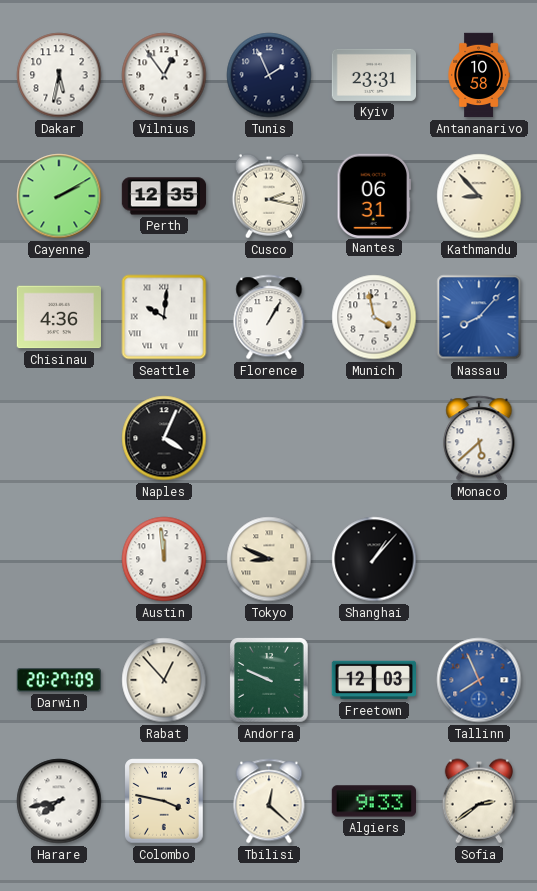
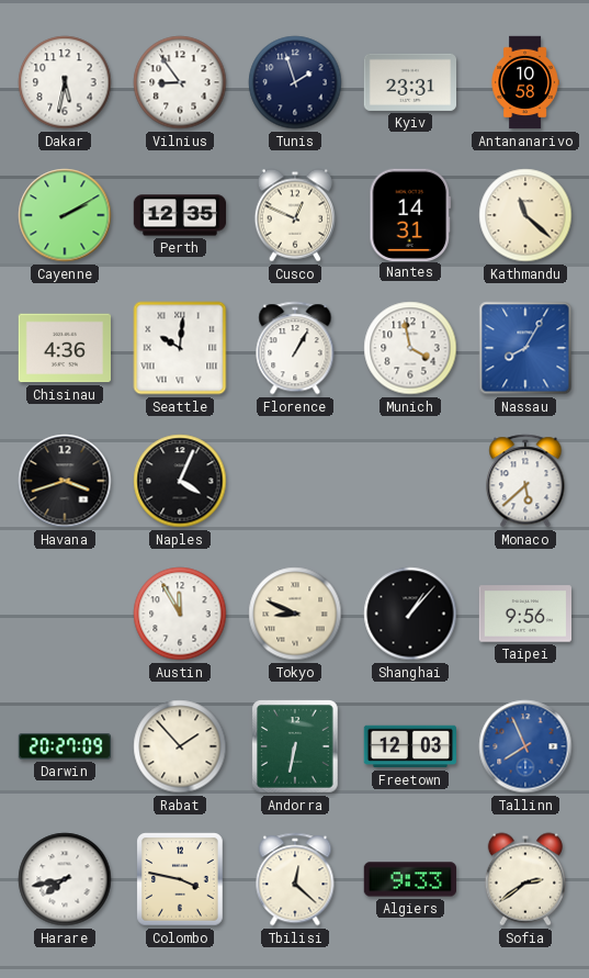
Vilnius: 12:54 -> 8:54
Tunis: 1:56 -> 1:57
Cusco: 2:17 -> 12:49
Nantes: 06:31 -> 14:31
Kathmandu: 8:53 -> 11:22
Nassau: 8:07 -> 8:05
Havana: none -> 3:42
Austin: 11:59 -> 11:55
Taipei: none -> 9:56
Rabat: 12:53 -> 1:53
Andorra: 9:49 -> 6:32
